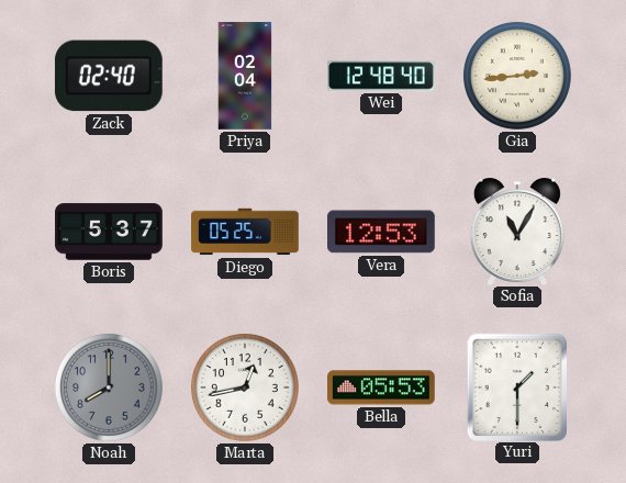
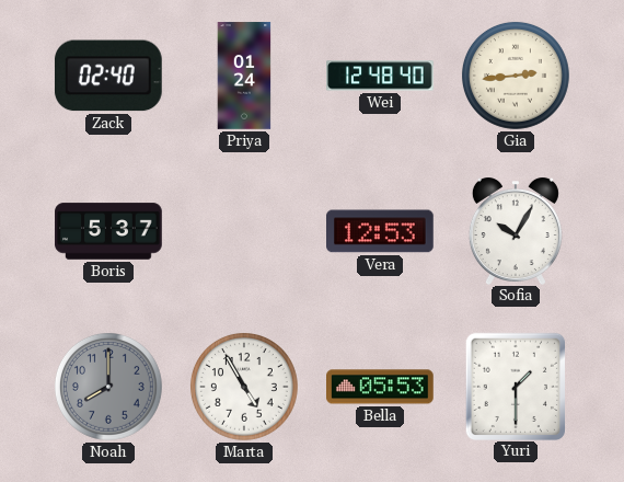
Priya: 02:04 -> 01:24
Diego: 05:25 -> none
Sofia: 11:05 -> 10:05
Marta: 12:43 -> 4:55
